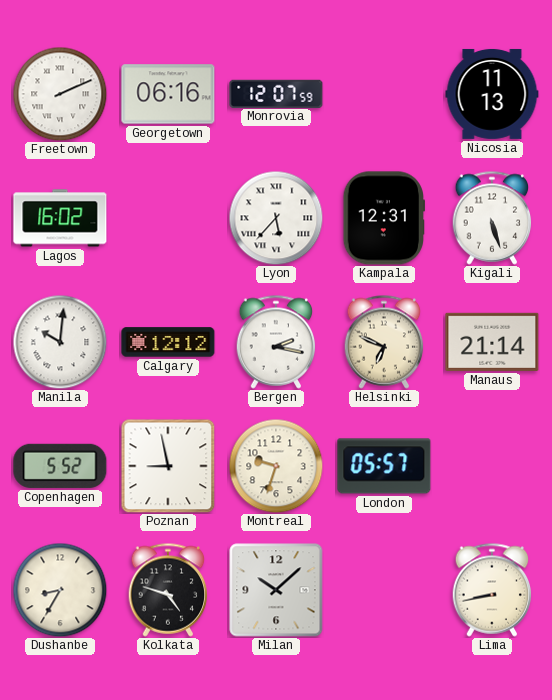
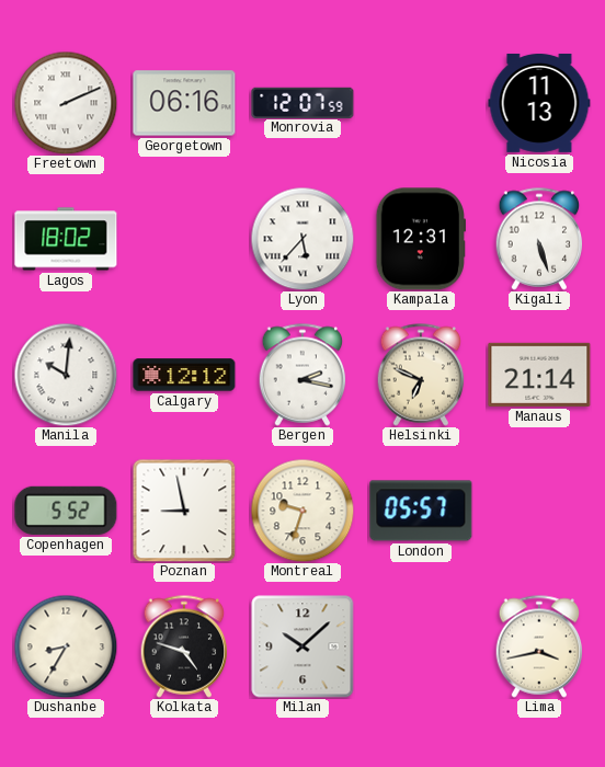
Lagos: 16:02 -> 18:02
Lima: 8:43 -> 3:43
